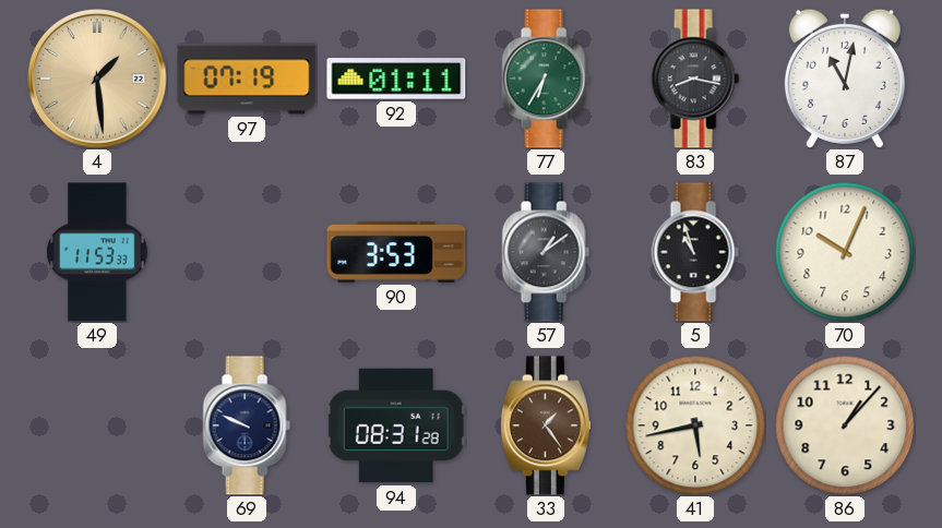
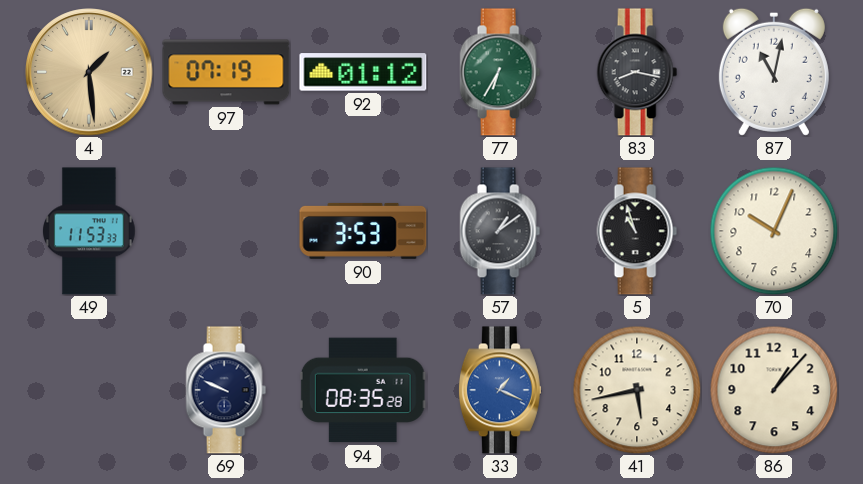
92: 01:11 -> 01:12
94: 08:31 -> 08:35
33: 1:24 -> 1:19
33 dial: brown -> blue
